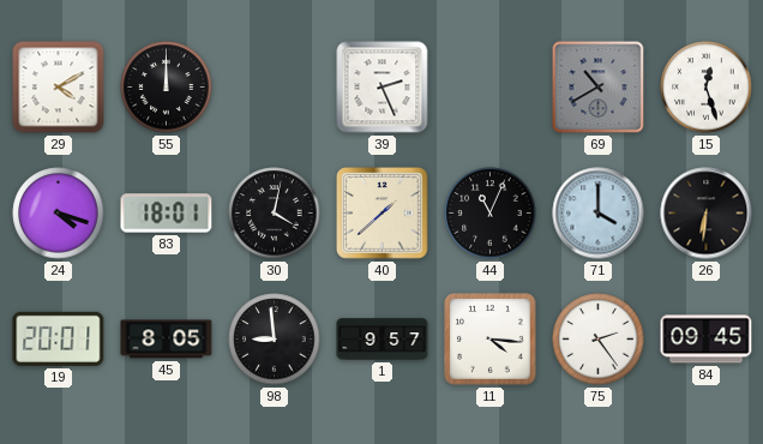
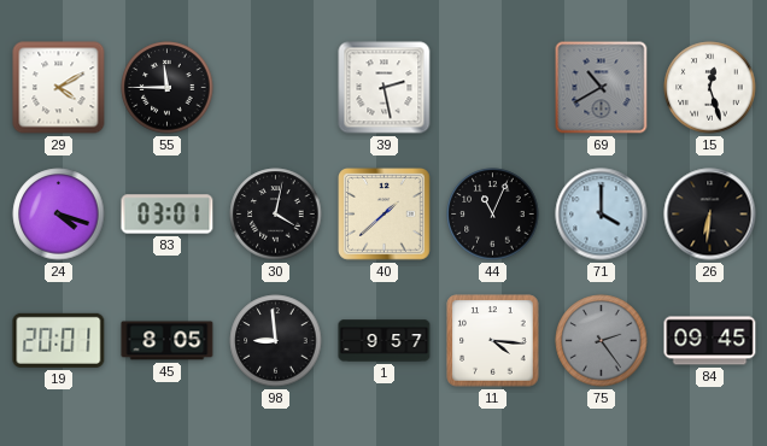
55: 12:00 -> 11:45
39: 2:26 -> 2:28
83: 18:01 -> 03:01
75 dial: white -> grey
